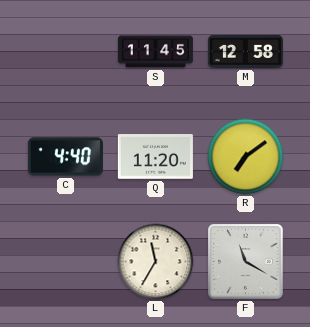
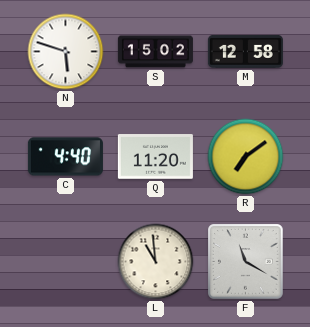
N: none -> 5:48
S: 11:45 -> 15:02
L: 11:35 -> 10:59
